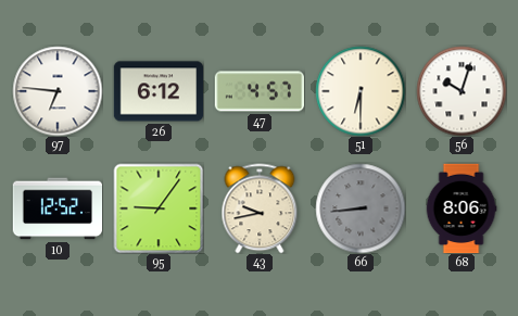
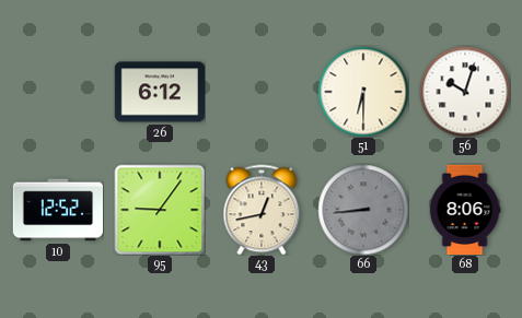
97: 6:46 -> none
47: 4:57 -> none
43: 9:43 -> 12:43
